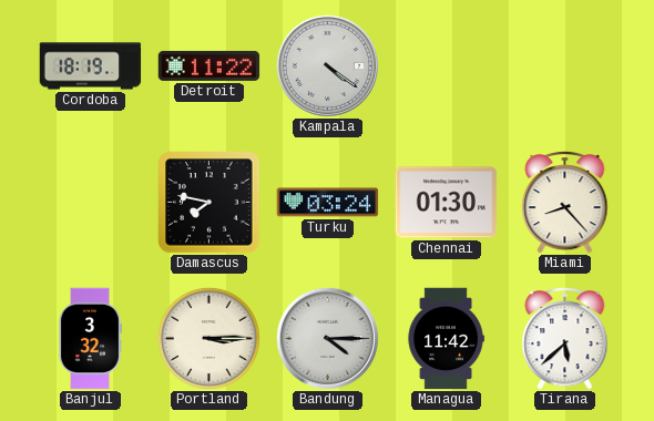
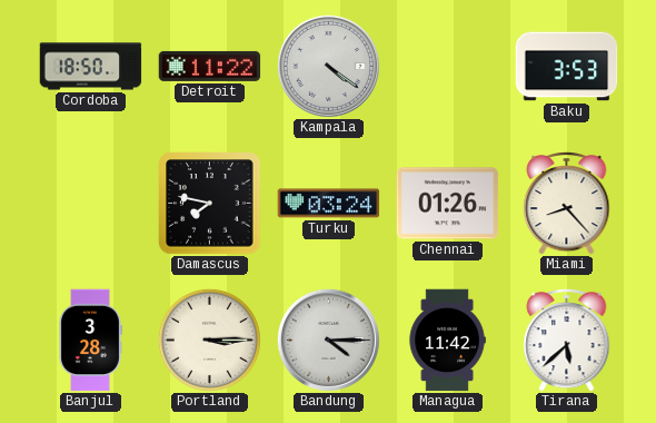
Cordoba: 18:19 -> 18:50
Baku: none -> 3:53
Chennai: 01:30 -> 01:26
Banjul: 3:32 -> 3:28
